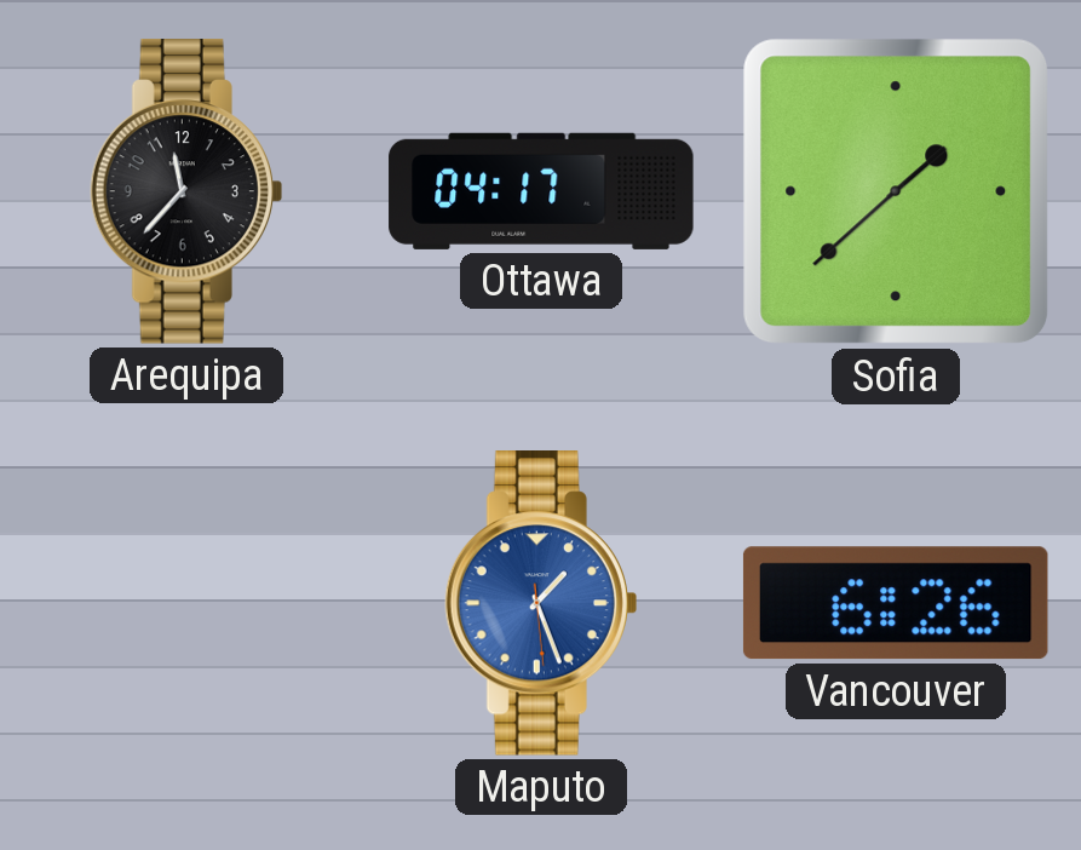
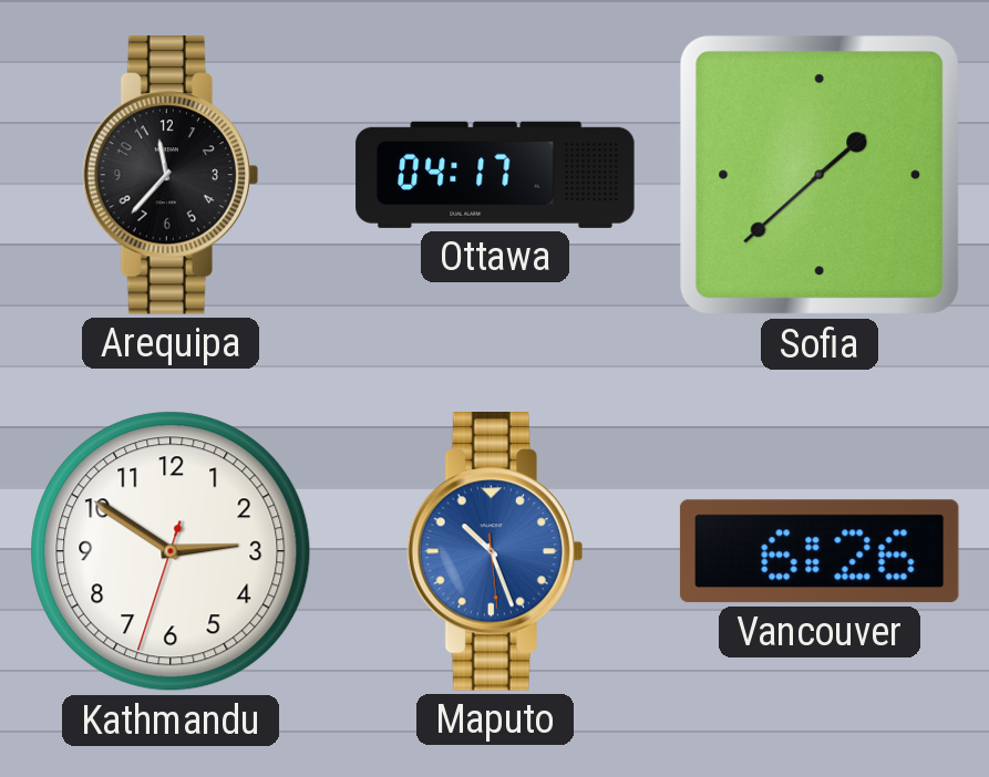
Kathmandu: none -> 2:50
Maputo: 1:26 -> 10:26
